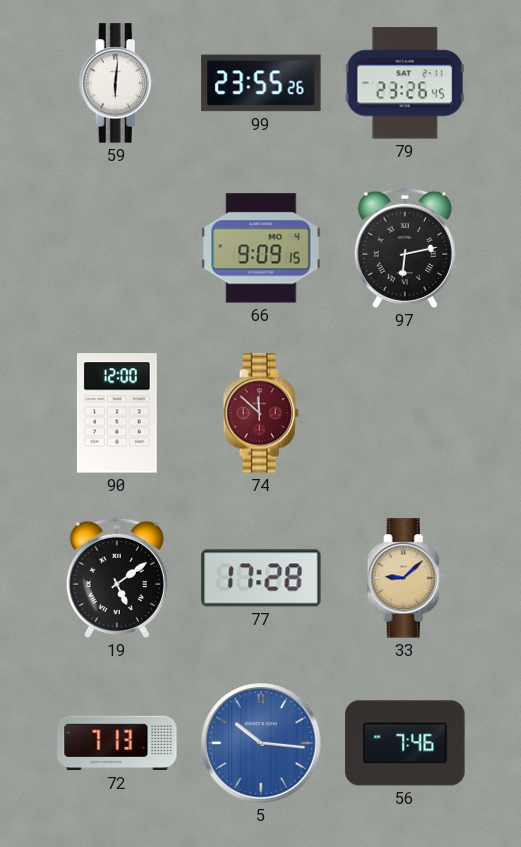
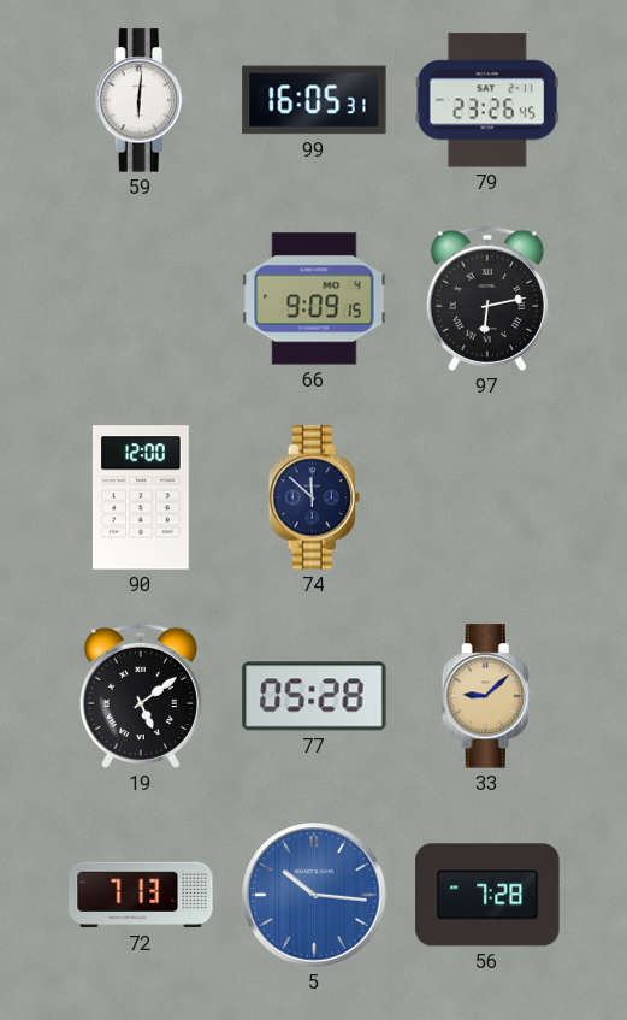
99: 23:55 -> 16:05
74 dial: burgundy -> navy
77: 17:28 -> 05:28
56: 7:46 -> 7:28
